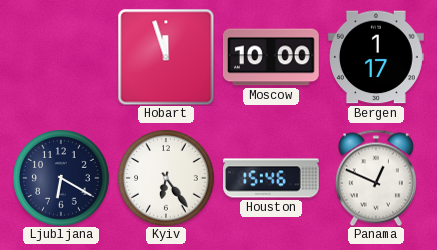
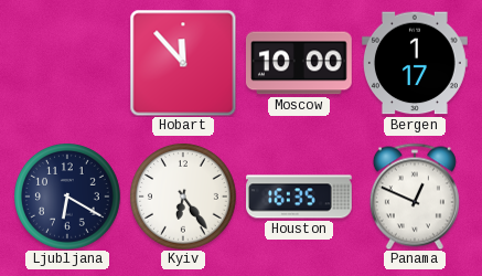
Hobart: 11:57 -> 11:53
Houston: 15:46 -> 16:35
